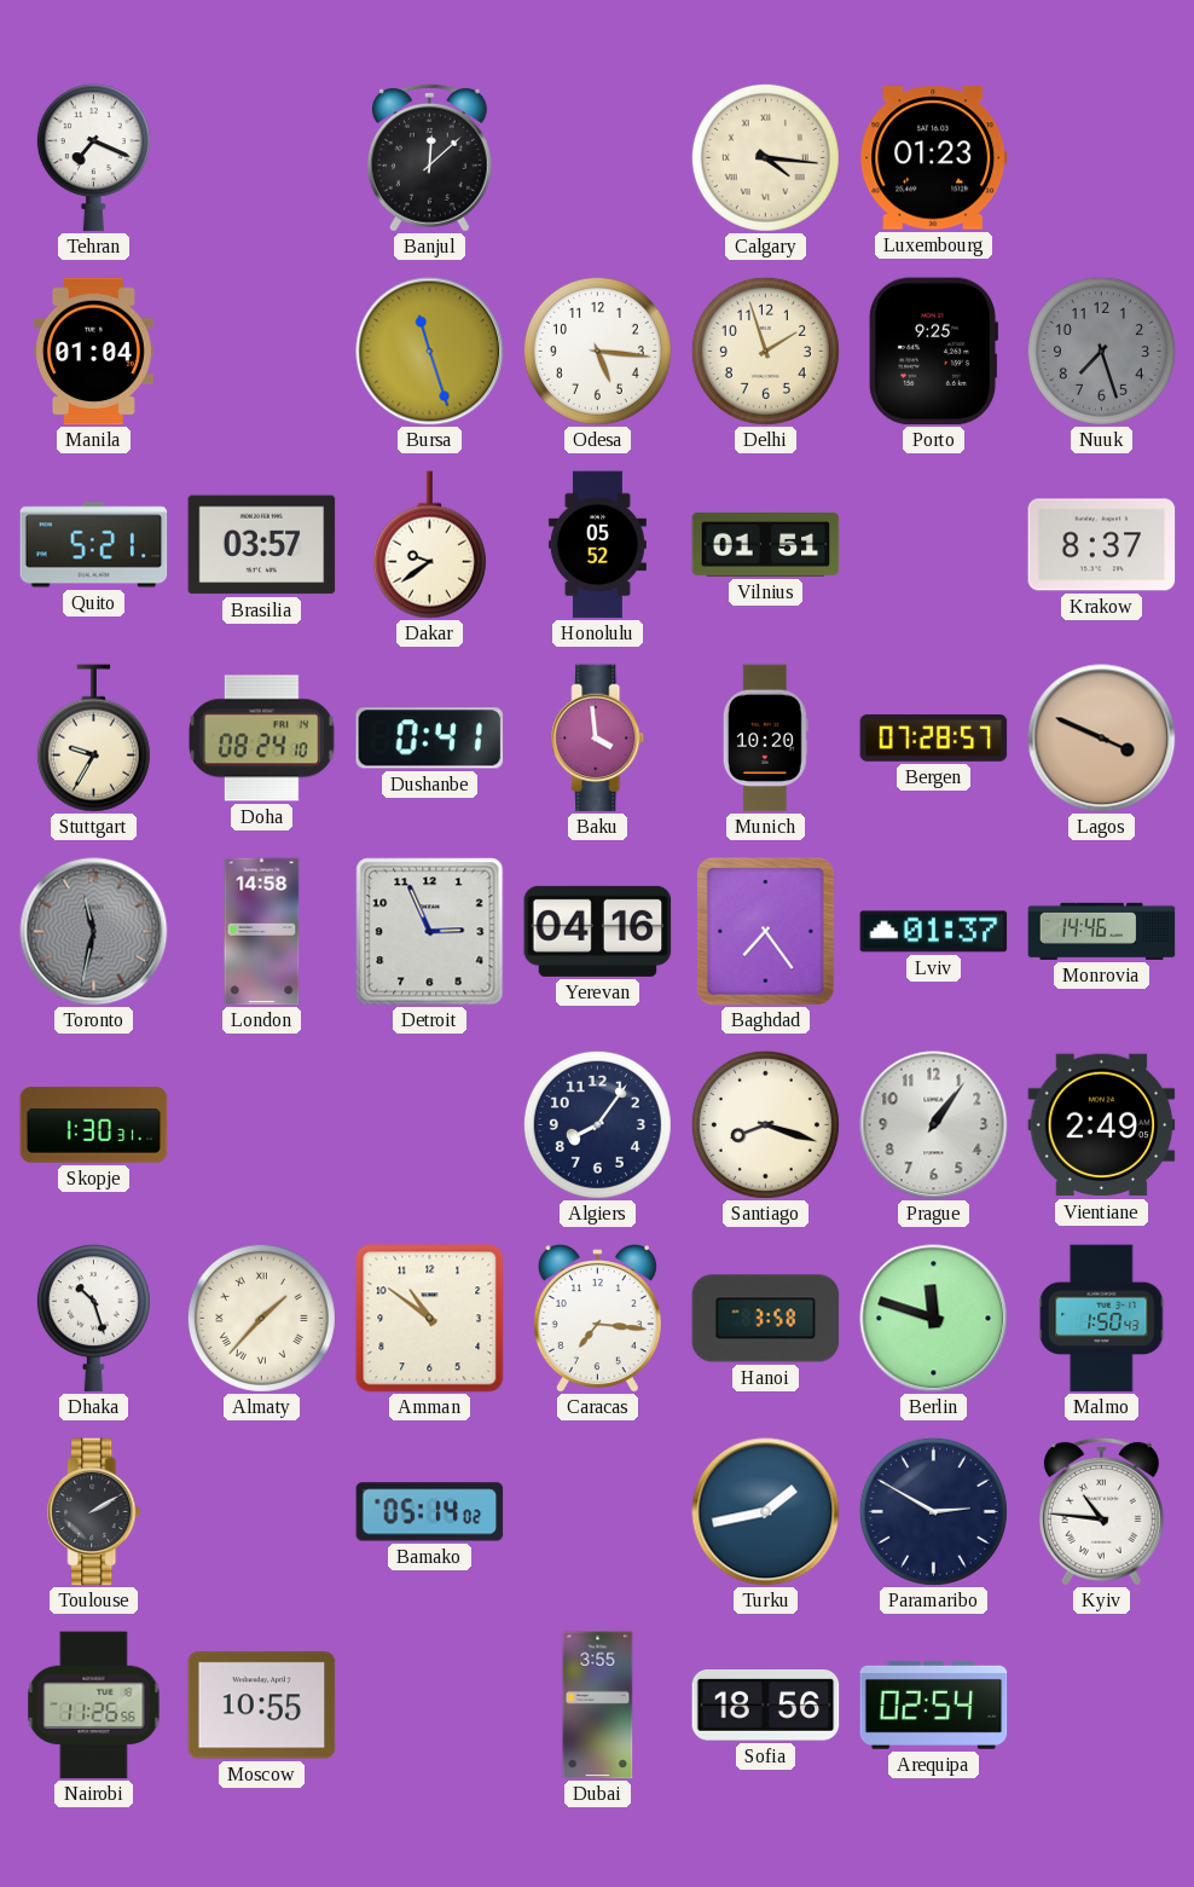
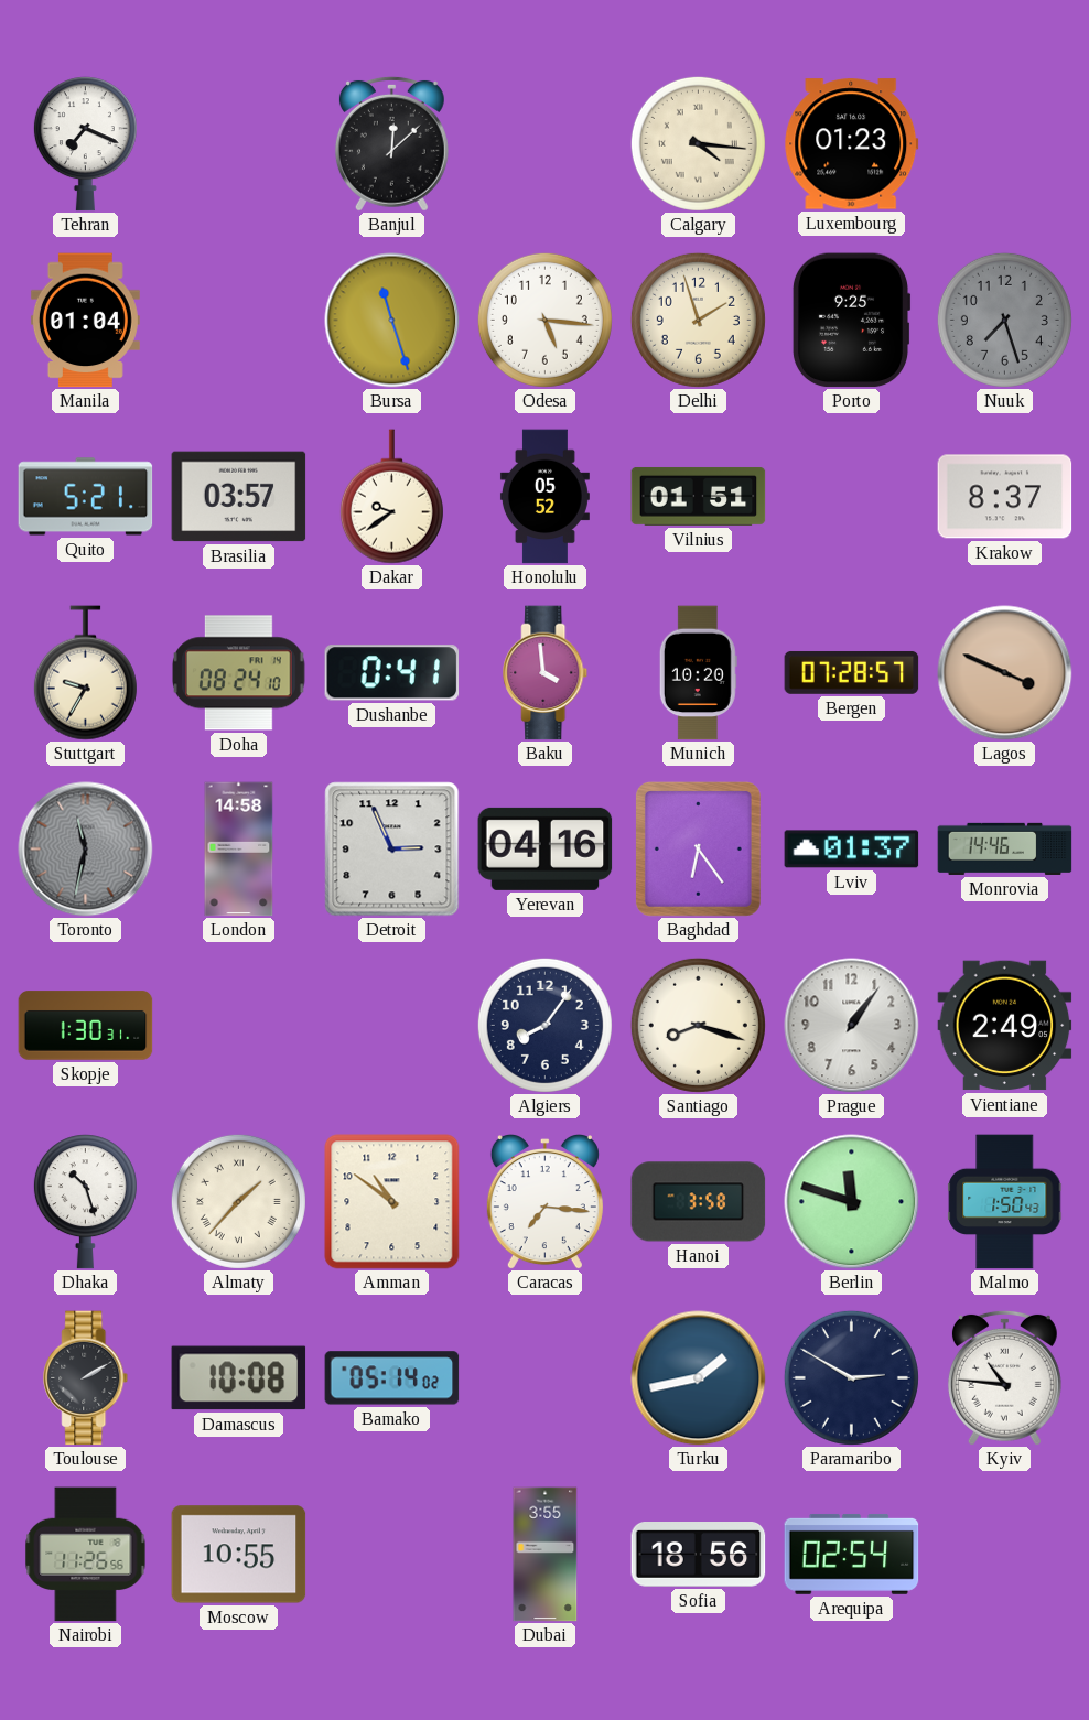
Baghdad: 7:24 -> 6:24
Damascus: none -> 10:08
